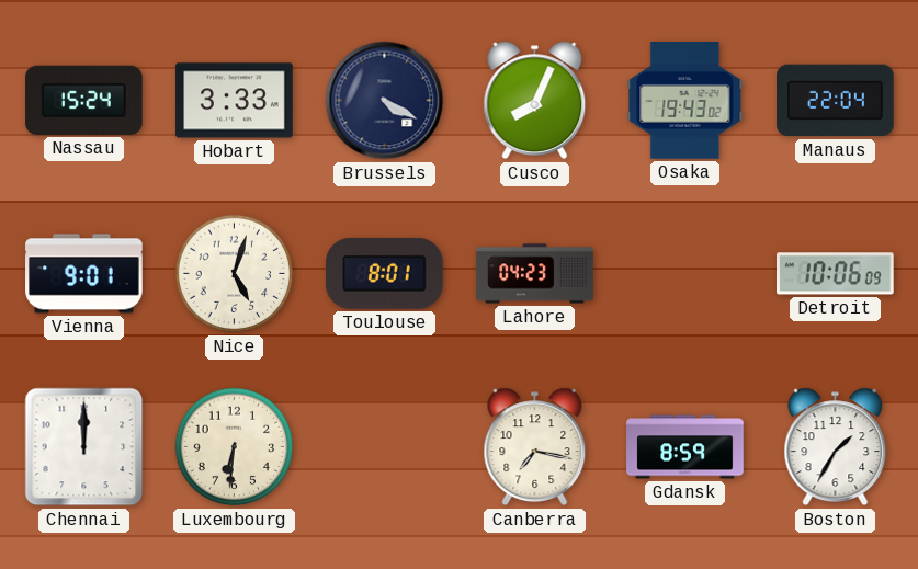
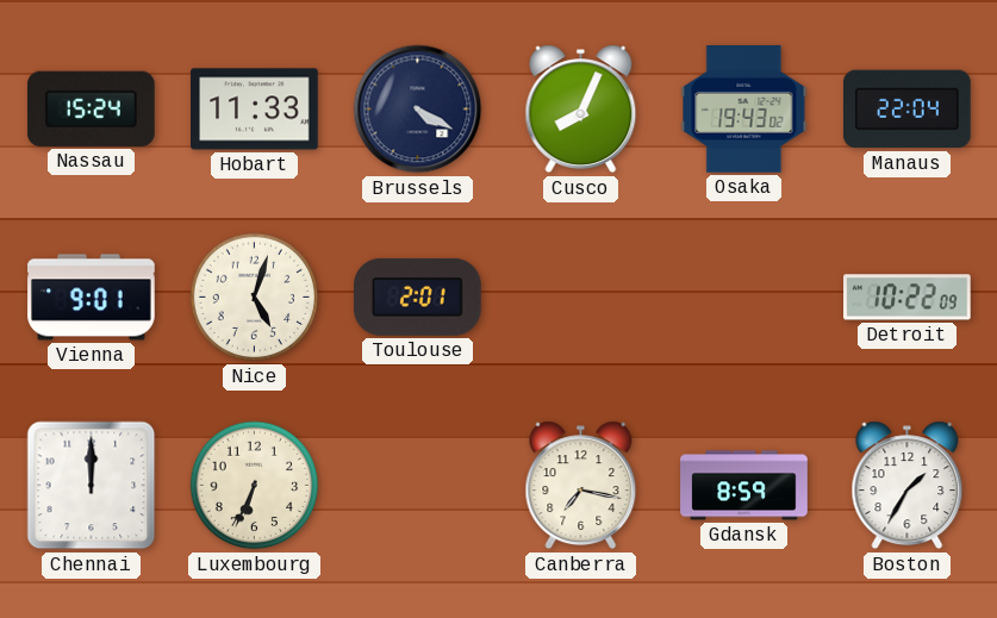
Hobart: 3:33 -> 11:33
Toulouse: 8:01 -> 2:01
Lahore: 04:23 -> none
Detroit: 10:06 -> 10:22
Luxembourg: 6:31 -> 6:34
